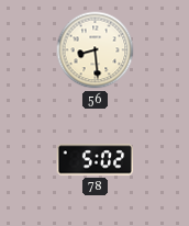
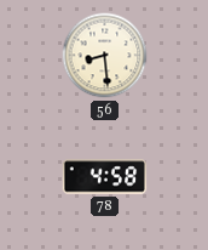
78: 5:02 -> 4:58
